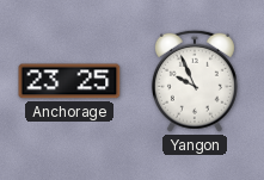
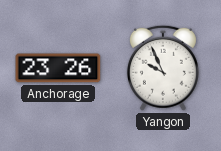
Anchorage: 23:25 -> 23:26
